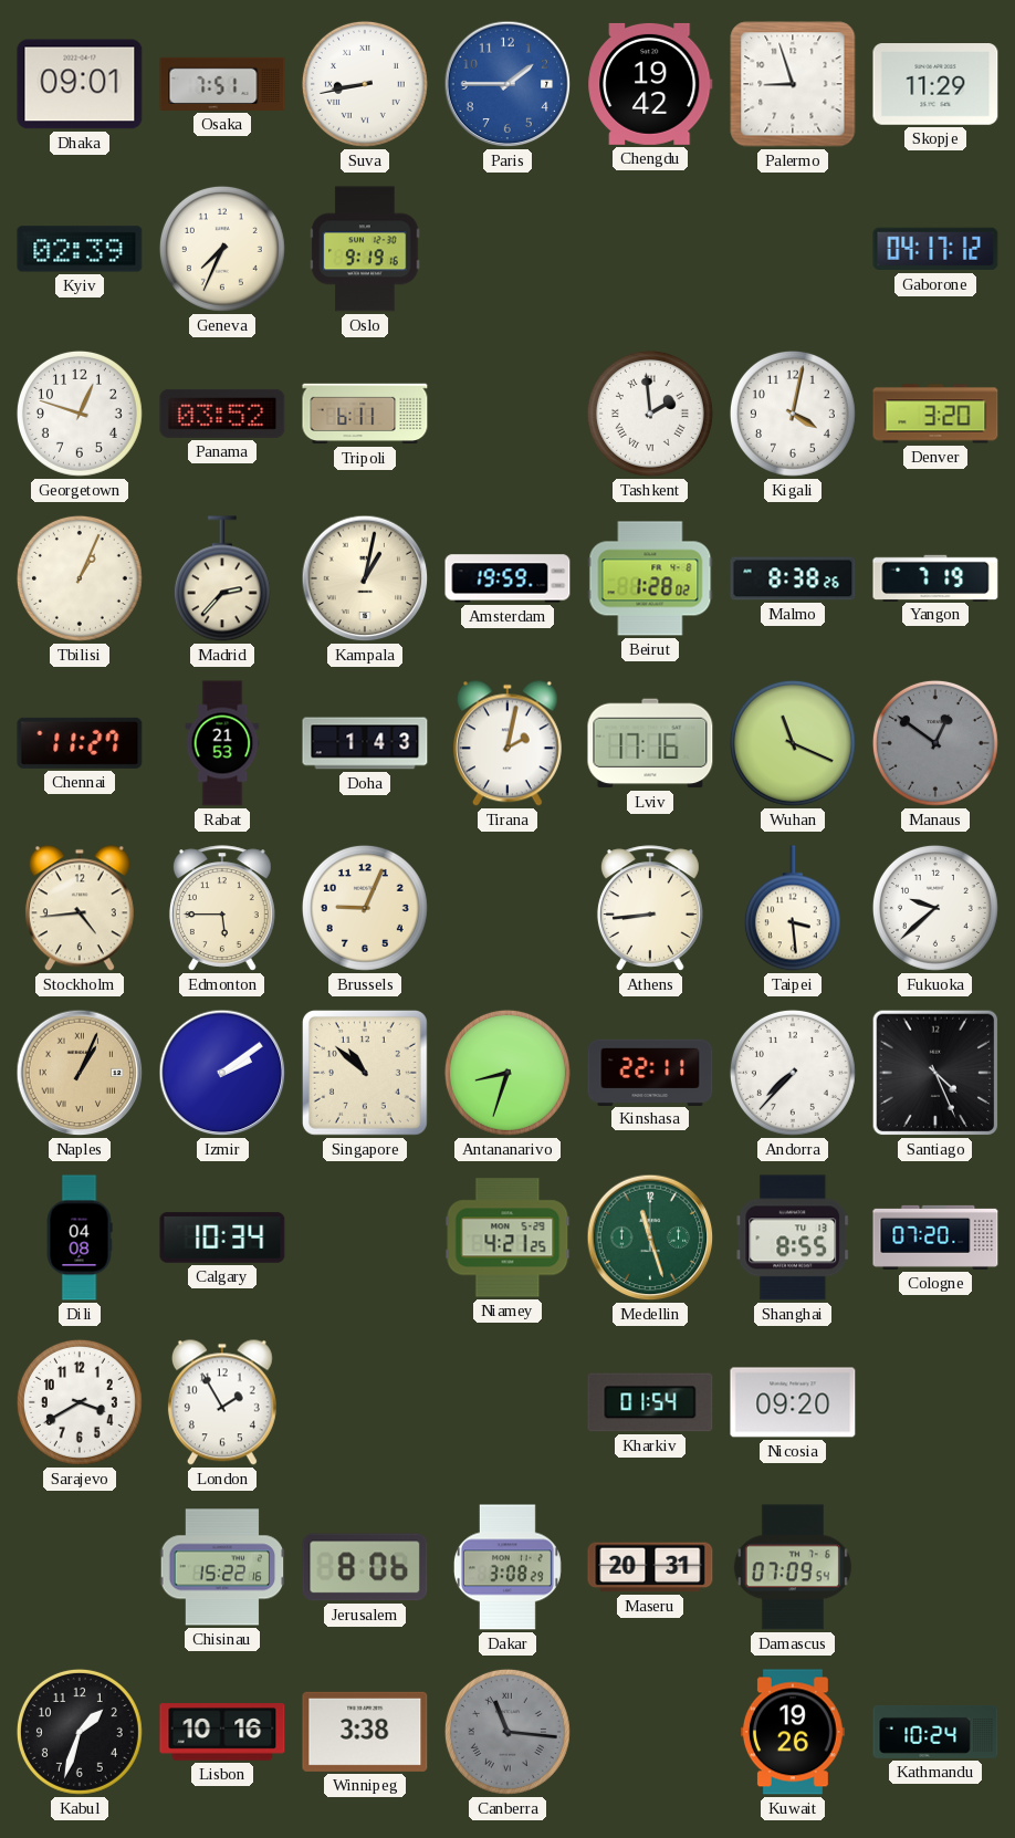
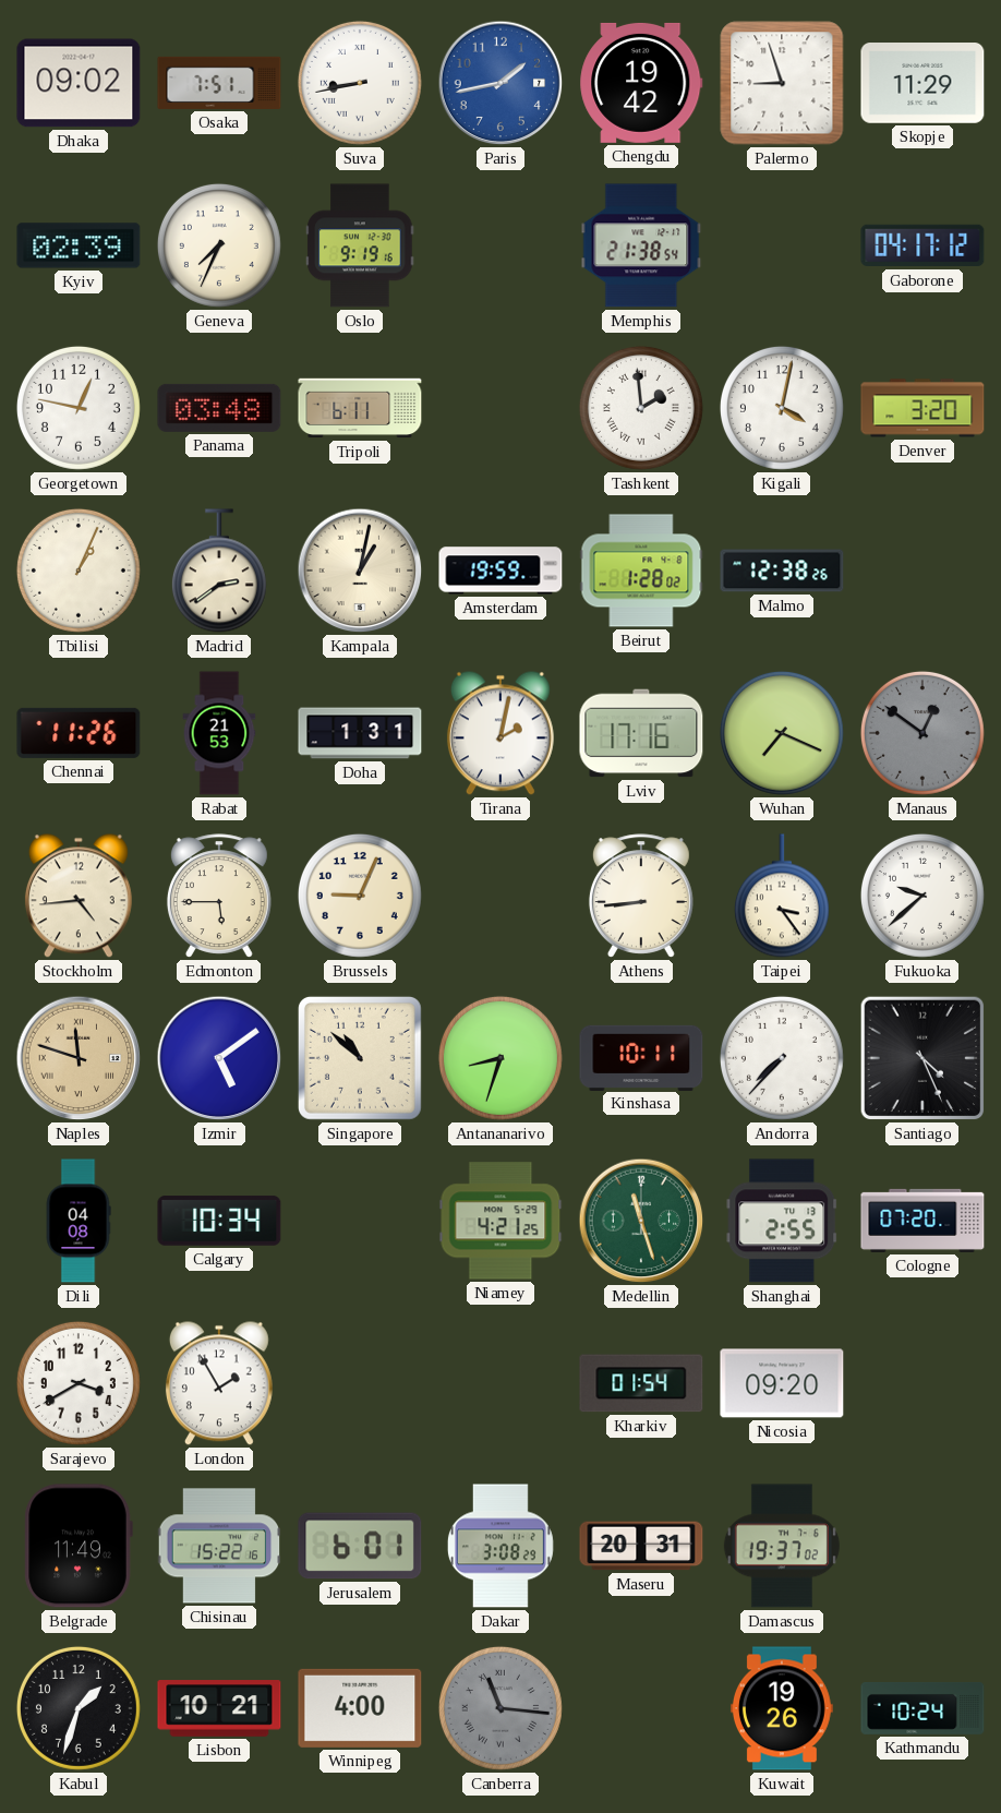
Dhaka: 09:01 -> 09:02
Paris: 1:45 -> 1:43
Memphis: none -> 21:38
Georgetown: 12:48 -> 12:47
Panama: 03:52 -> 03:48
Madrid: 2:37 -> 2:39
Malmo: 8:38 -> 12:38
Yangon: 7:19 -> none
Chennai: 11:27 -> 11:26
Doha: 1:43 -> 1:31
Wuhan: 11:19 -> 7:19
Taipei: 3:29 -> 3:24
Naples: 1:04 -> 11:48
Izmir: 2:09 -> 5:09
Kinshasa: 22:11 -> 10:11
Shanghai: 8:55 -> 2:55
Belgrade: none -> 11:49
Jerusalem: 8:06 -> 6:01
Damascus: 07:09 -> 19:37
Lisbon: 10:16 -> 10:21
Winnipeg: 3:38 -> 4:00
